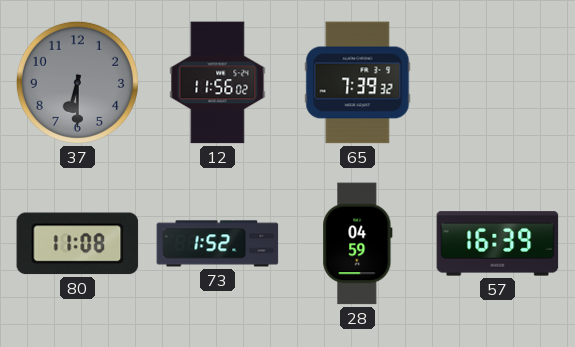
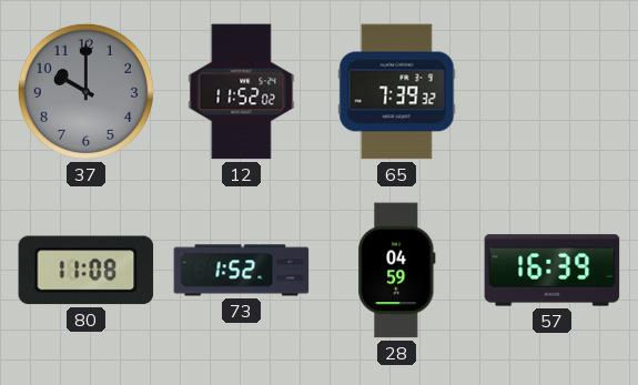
37: 6:30 -> 10:00
12: 11:56 -> 11:52
